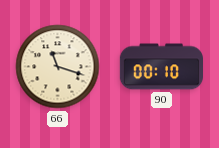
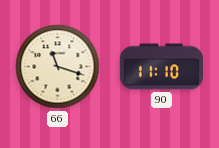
90: 00:10 -> 11:10
